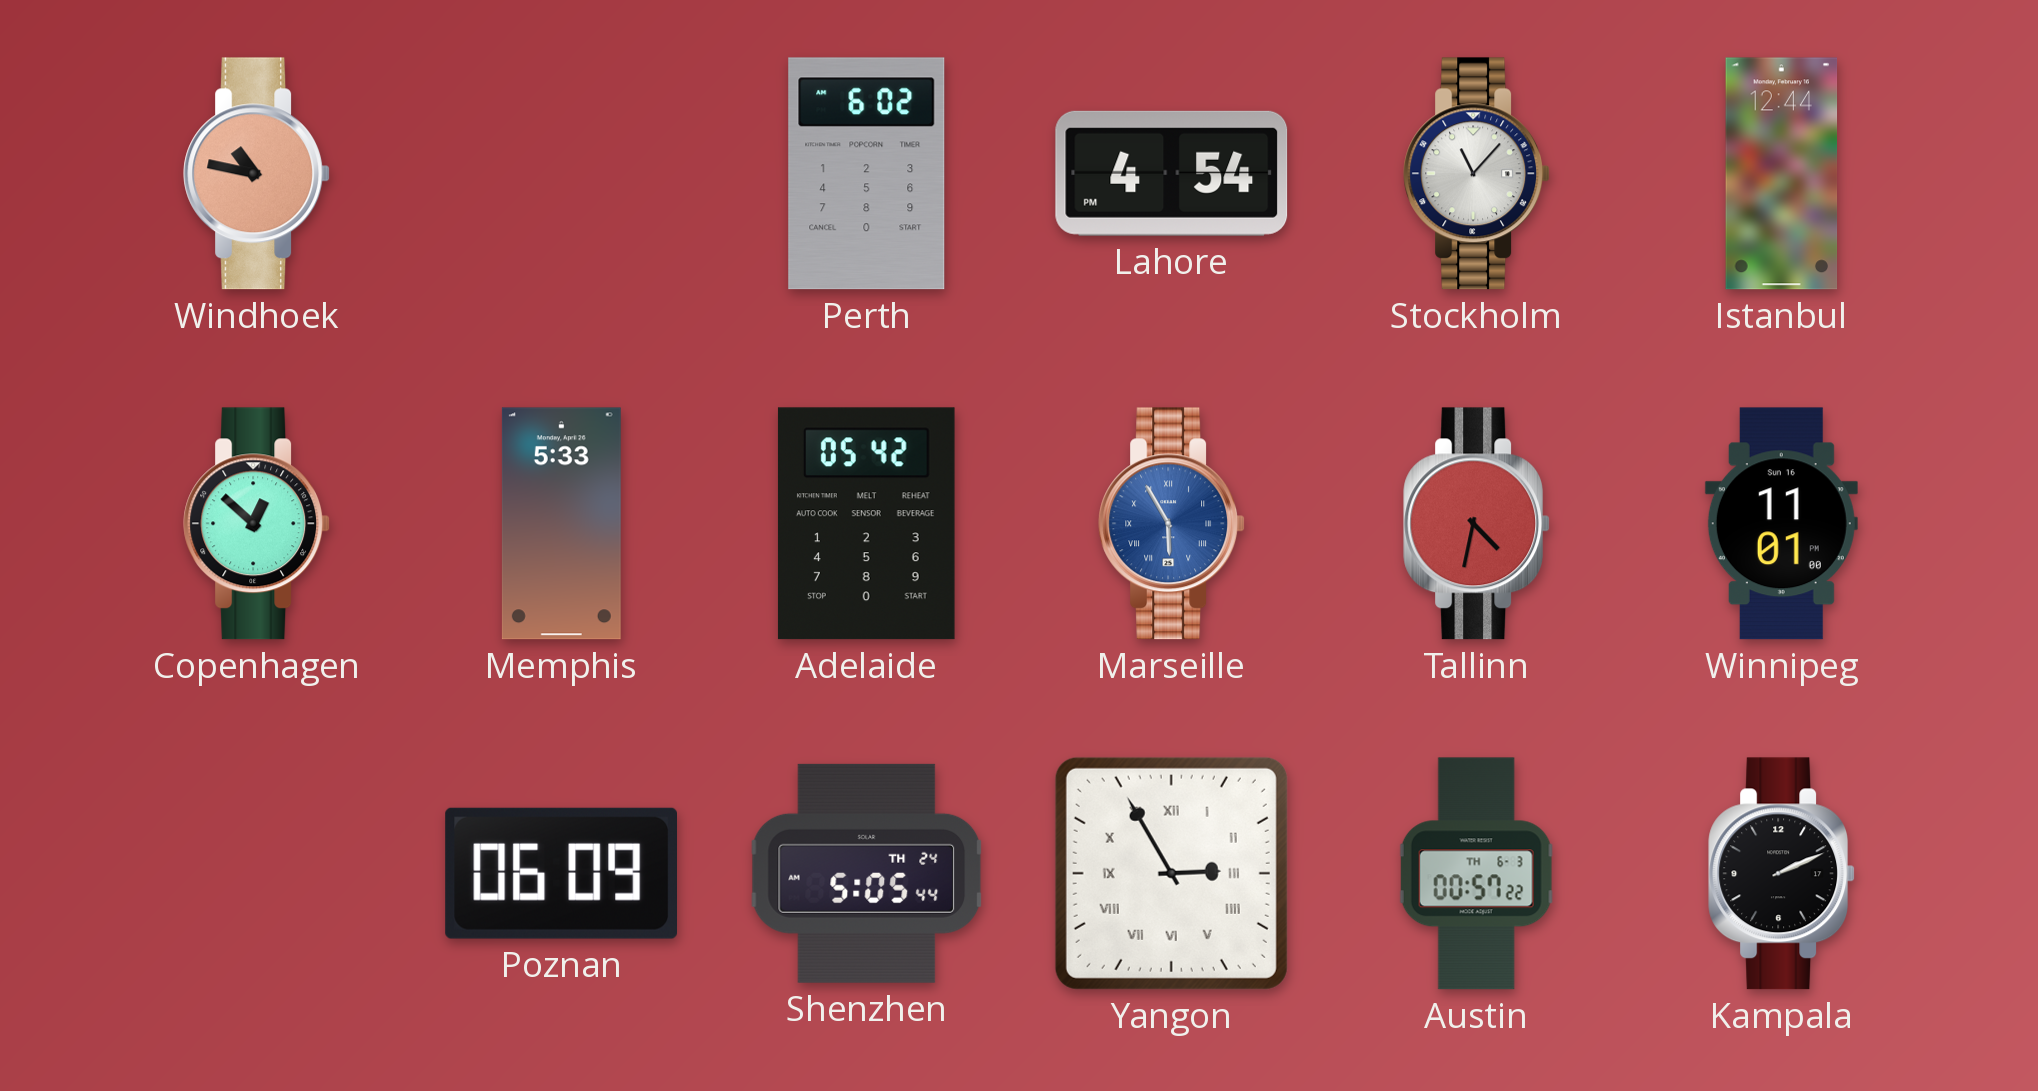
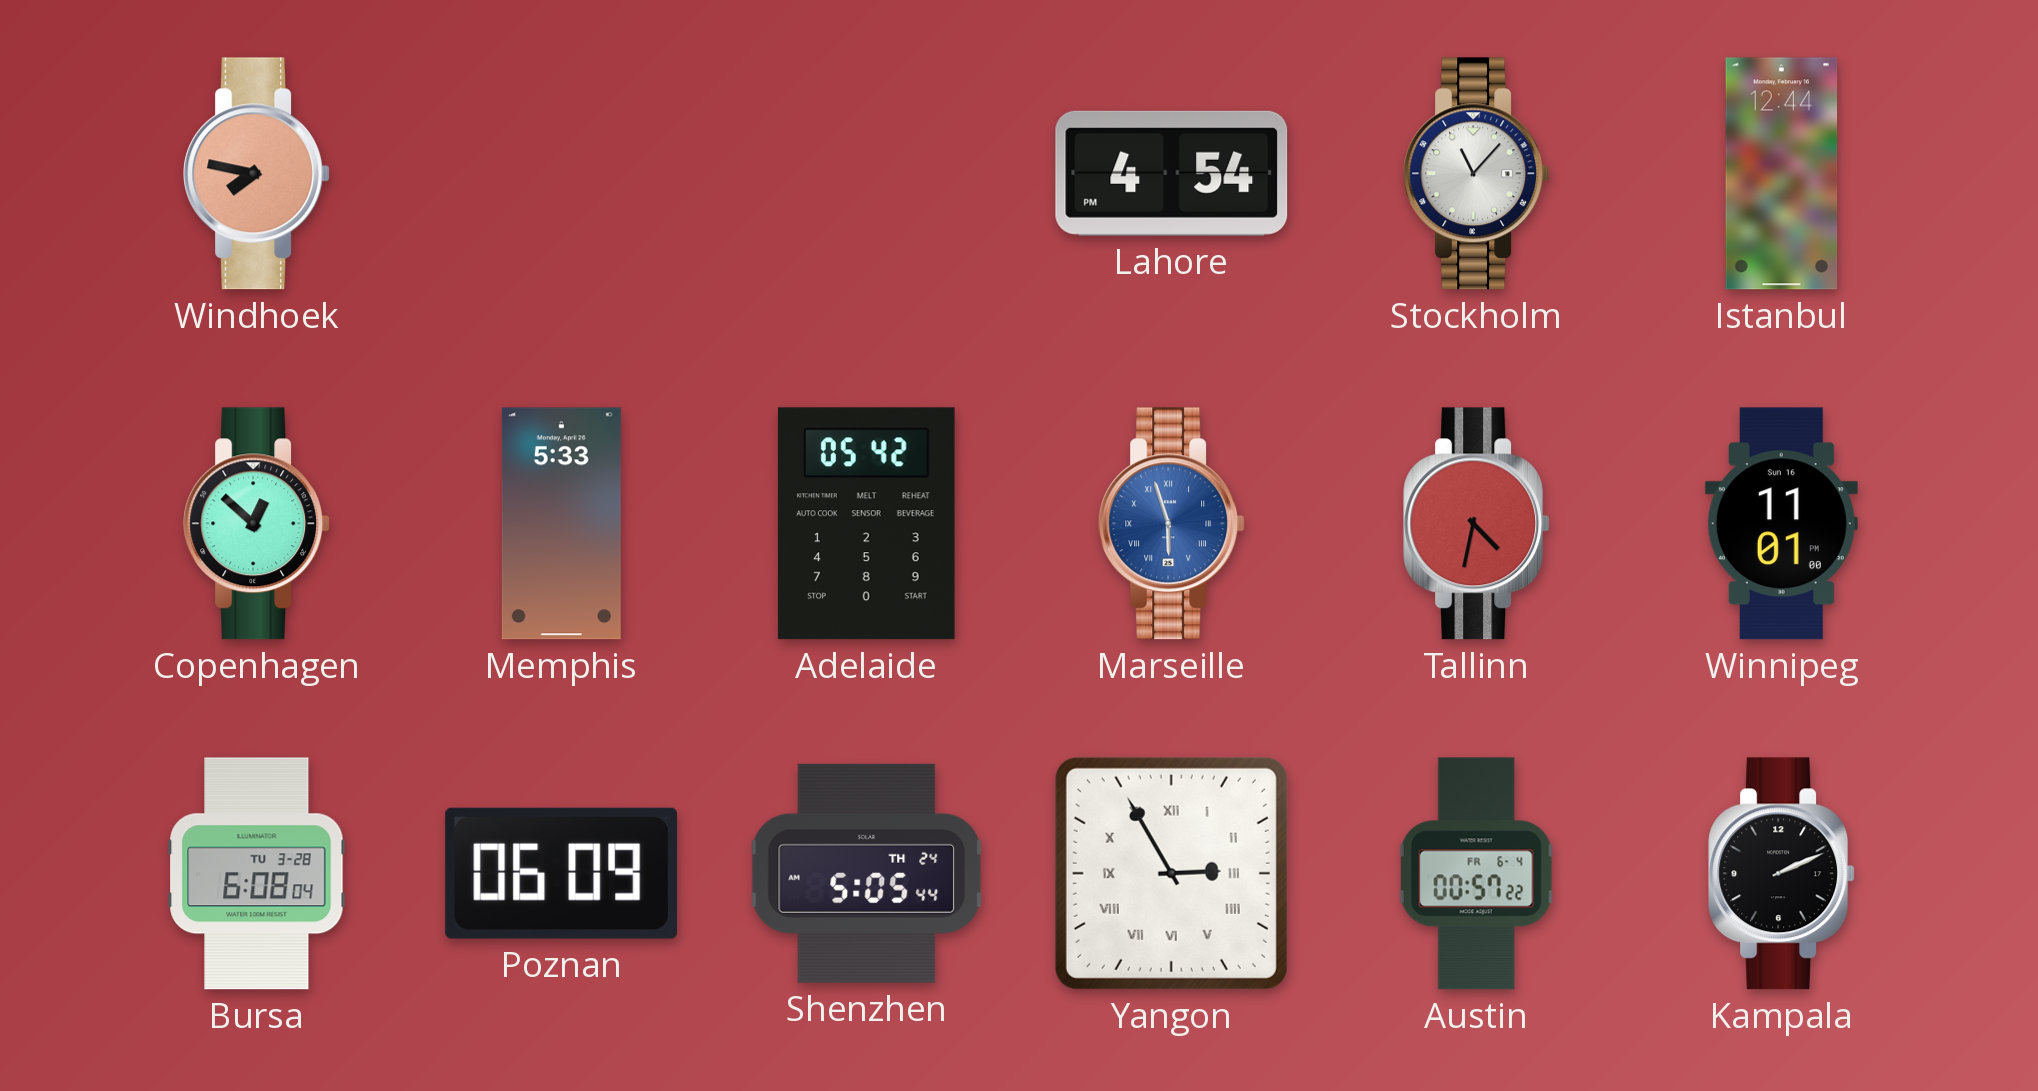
Windhoek: 10:47 -> 7:47
Perth: 6:02 -> none
Marseille: 5:55 -> 5:57
Bursa: none -> 6:08
Austin date: TH 6-3 -> FR 6-4
